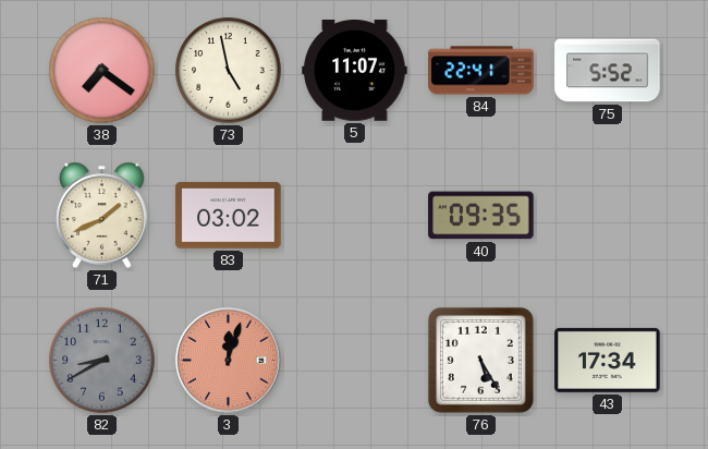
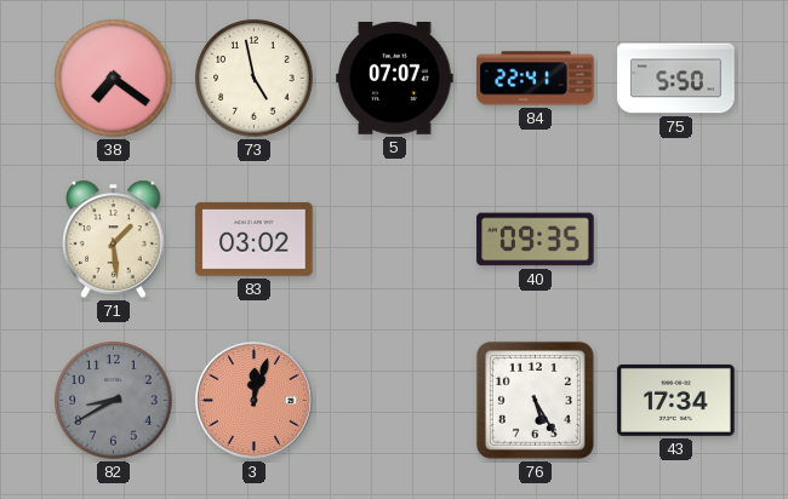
5: 11:07 -> 07:07
75: 5:52 -> 5:50
71: 1:41 -> 1:29
